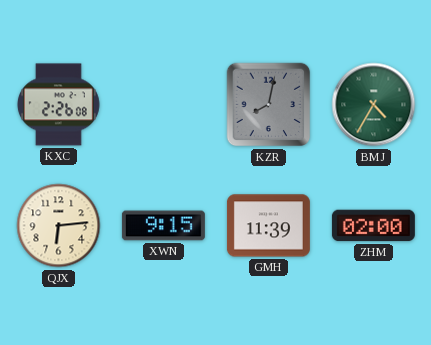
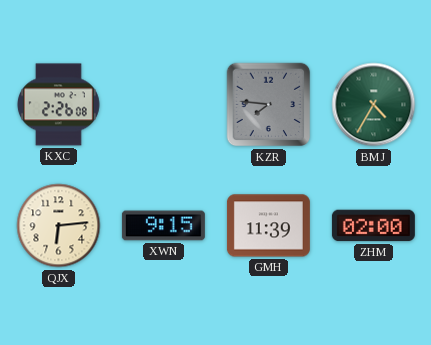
KZR: 8:02 -> 7:46
